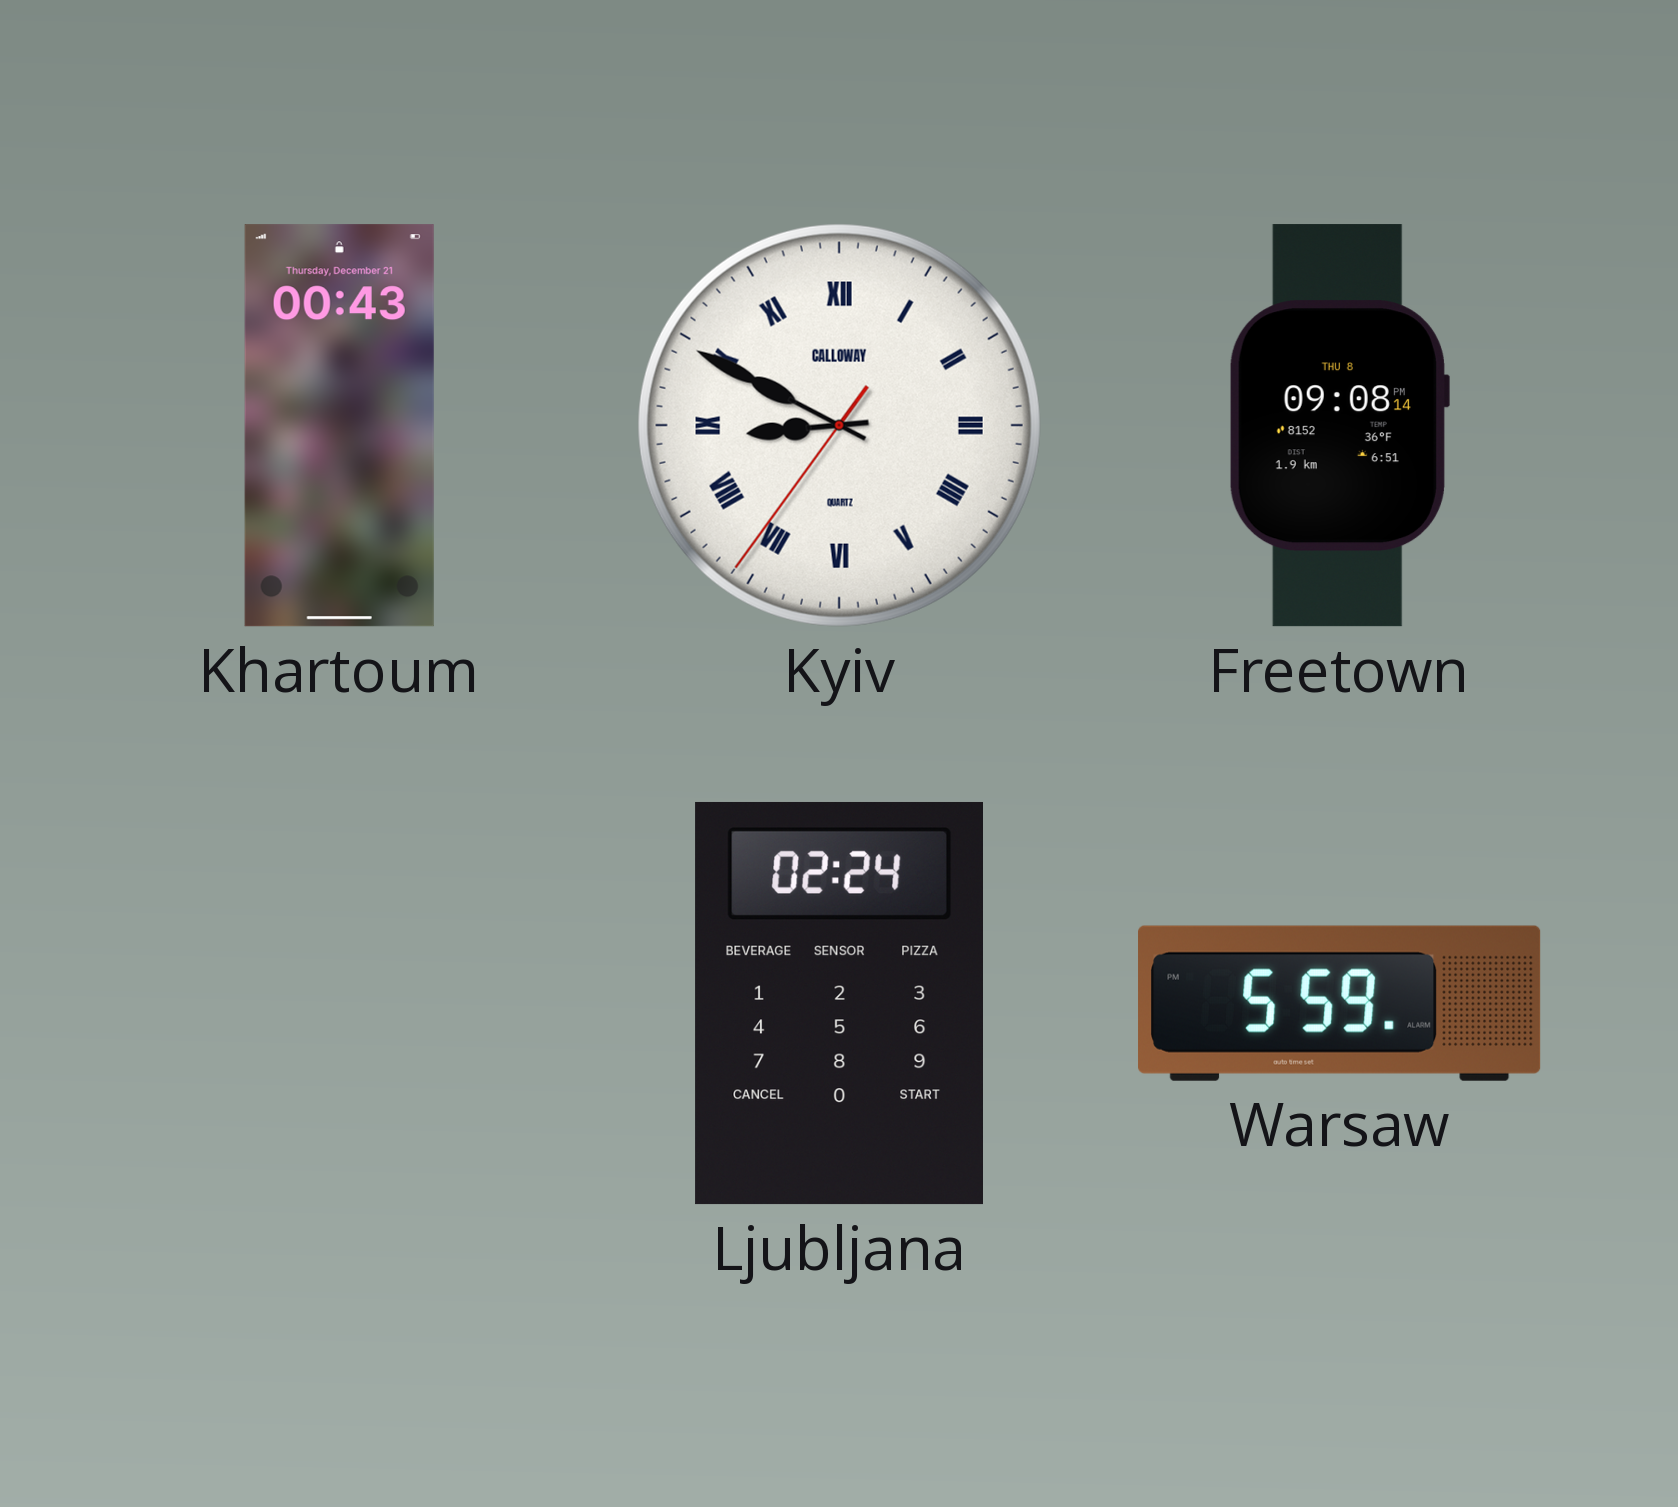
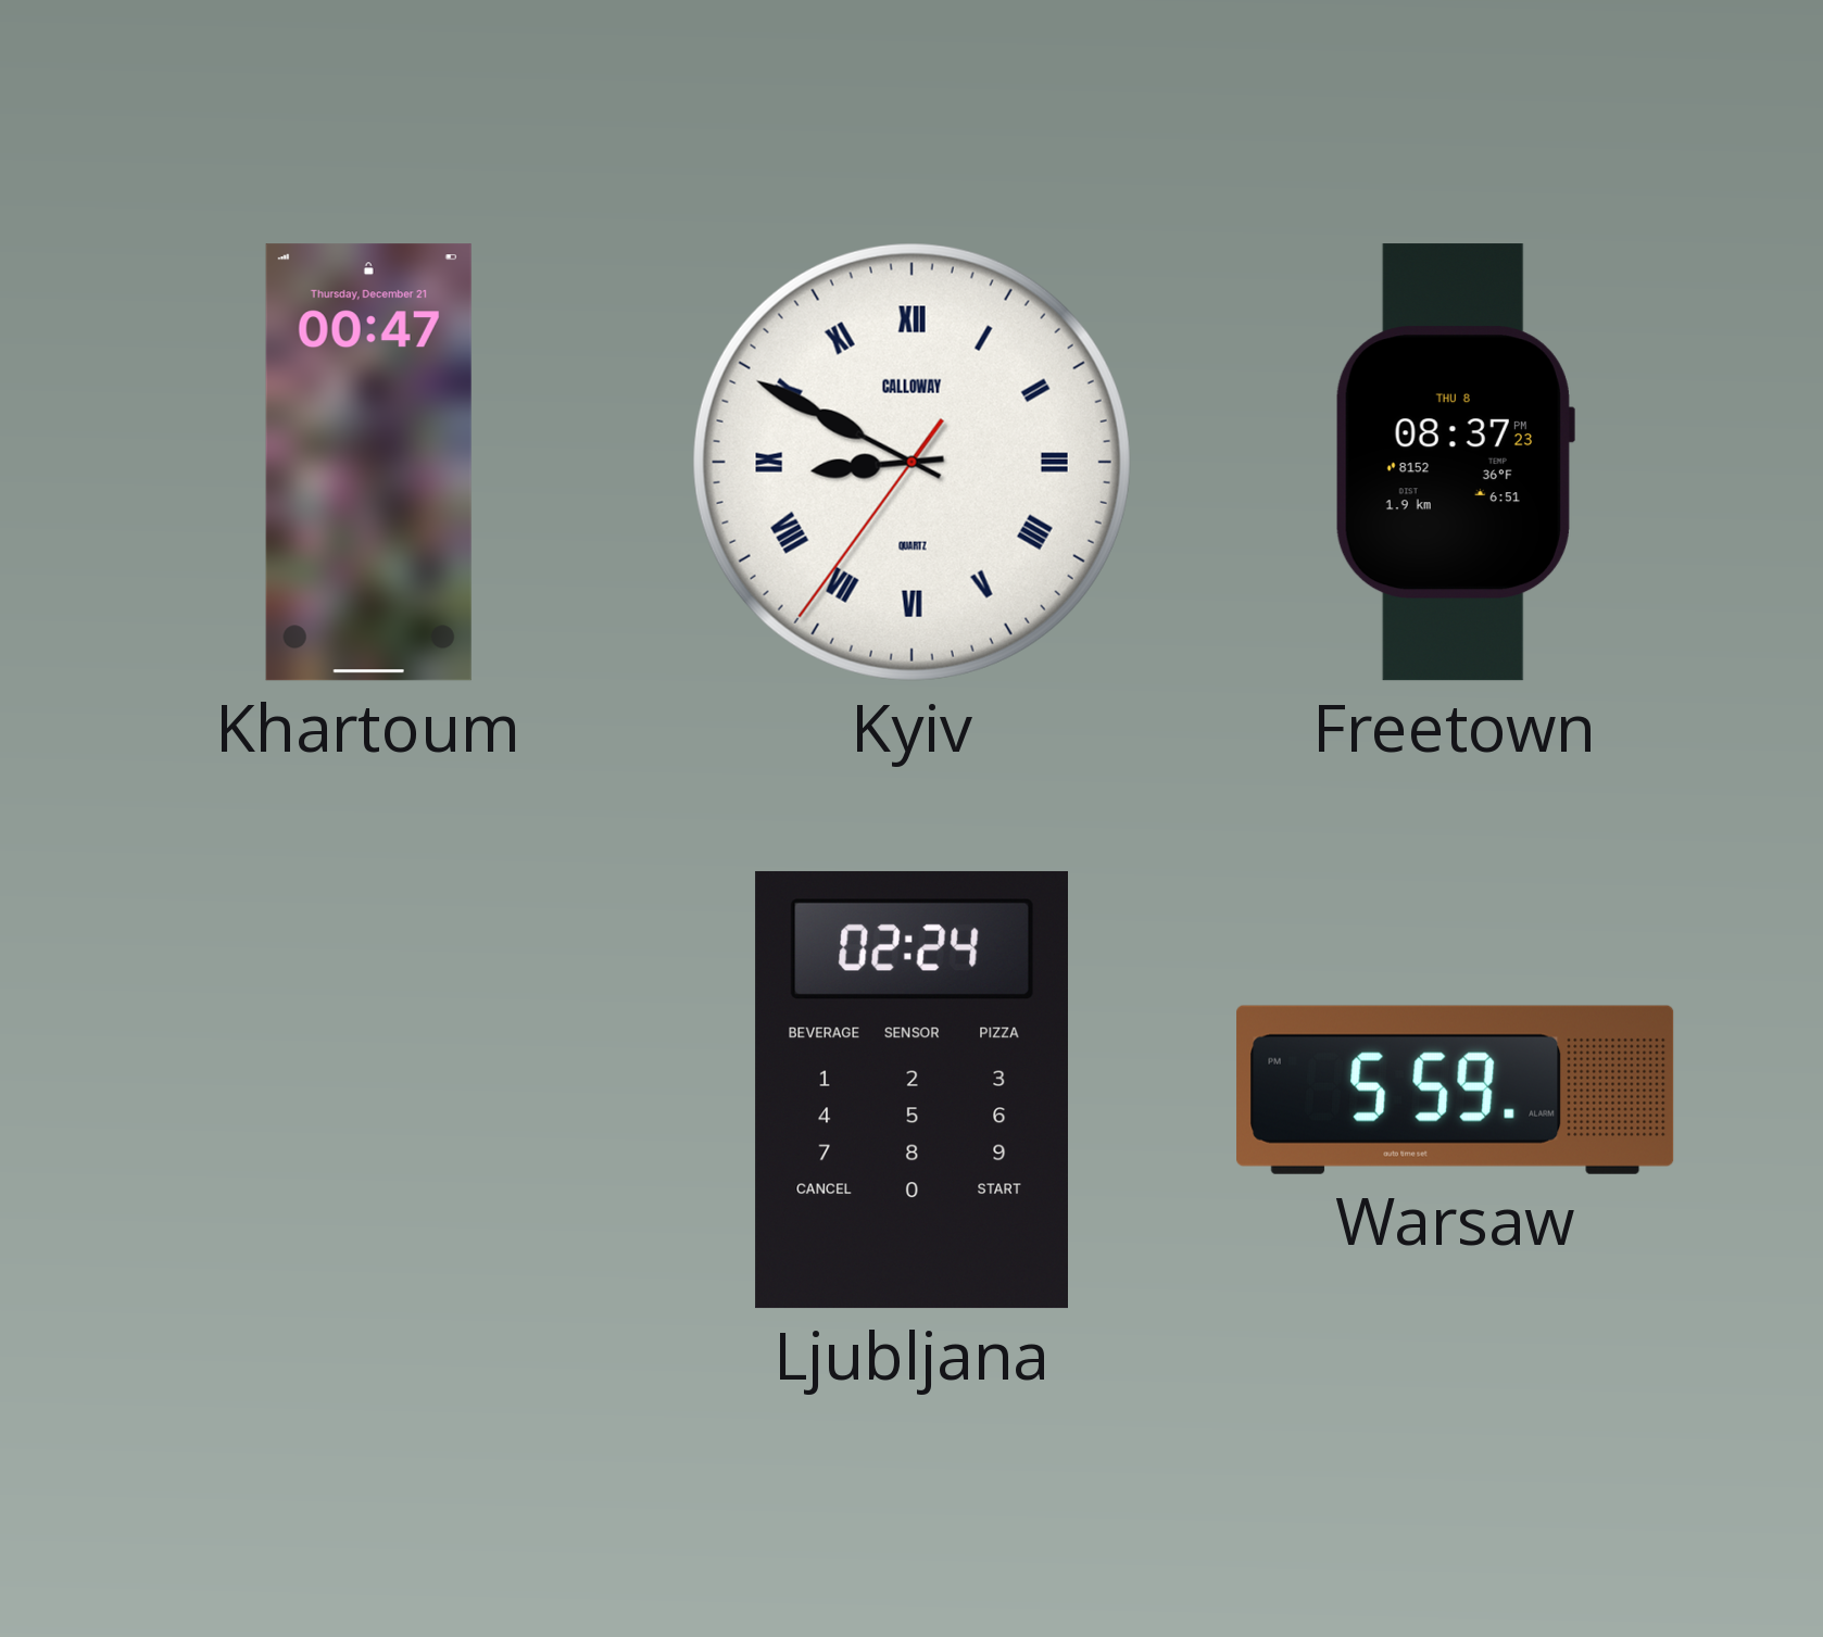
Khartoum: 00:43 -> 00:47
Freetown: 09:08 -> 08:37
